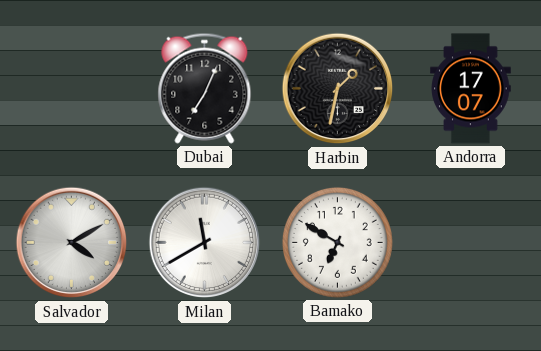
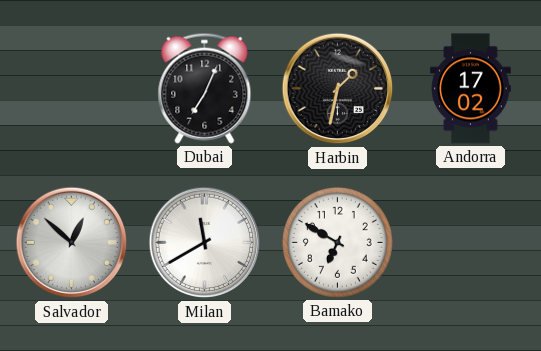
Andorra: 17:07 -> 17:02
Salvador: 4:10 -> 12:52
